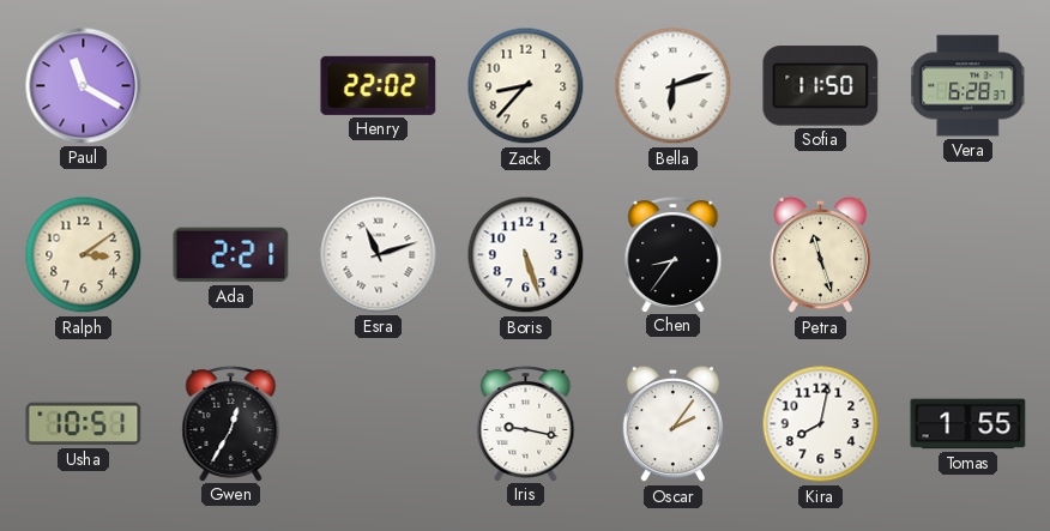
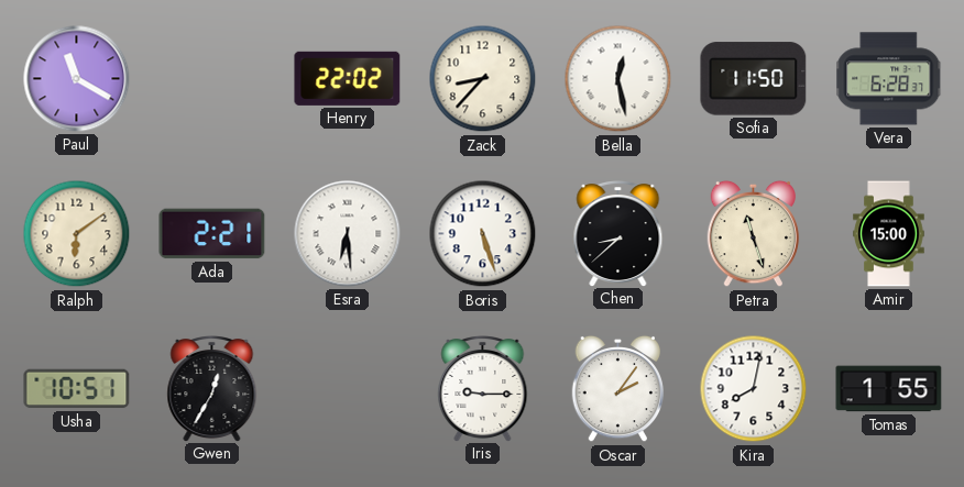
Bella: 6:12 -> 12:28
Ralph: 3:09 -> 6:09
Esra: 11:12 -> 6:29
Chen: 8:36 -> 8:38
Amir: none -> 15:00
Iris: 9:17 -> 9:15
